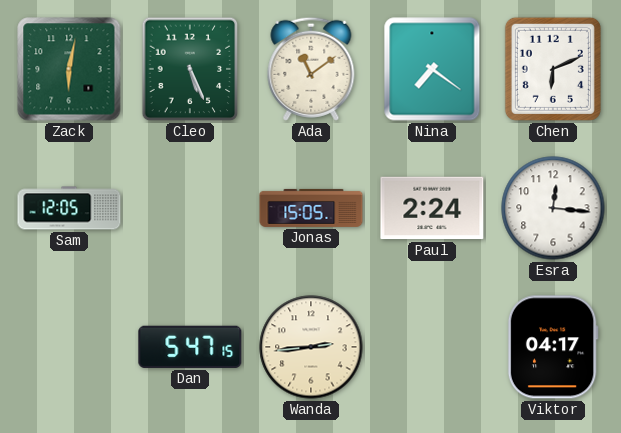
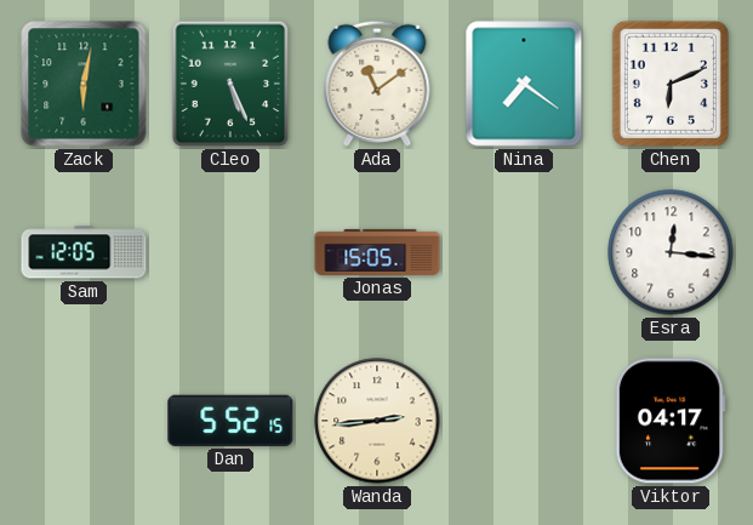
Paul: 2:24 -> none
Dan: 5:47 -> 5:52
